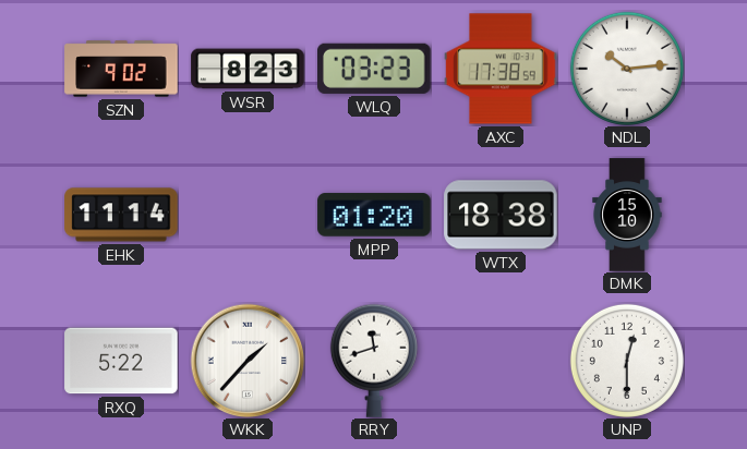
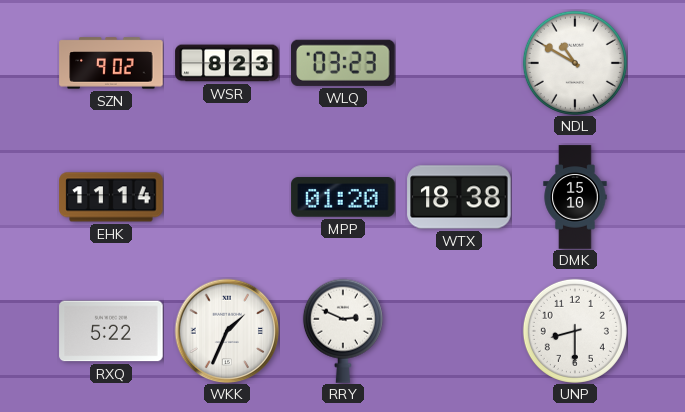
AXC: 17:38 -> none
NDL: 10:14 -> 10:50
WKK: 1:37 -> 1:34
RRY: 11:42 -> 2:49
UNP: 12:30 -> 8:30
